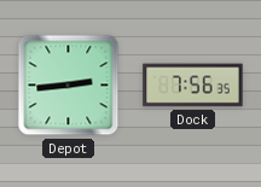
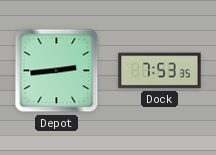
Dock: 7:56 -> 7:53
